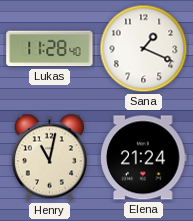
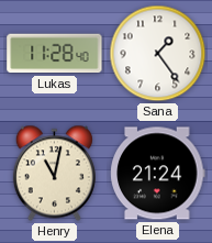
Sana: 1:19 -> 1:24
